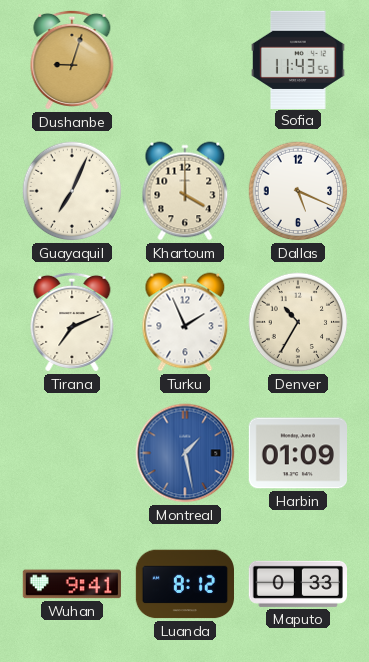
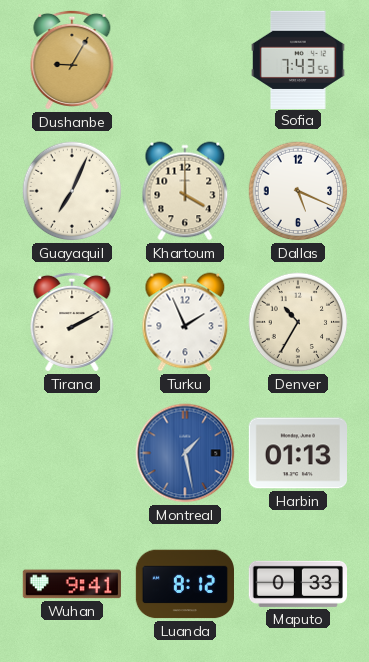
Dushanbe: 9:03 -> 9:05
Sofia: 11:43 -> 7:43
Tirana: 7:11 -> 2:10
Harbin: 01:09 -> 01:13
